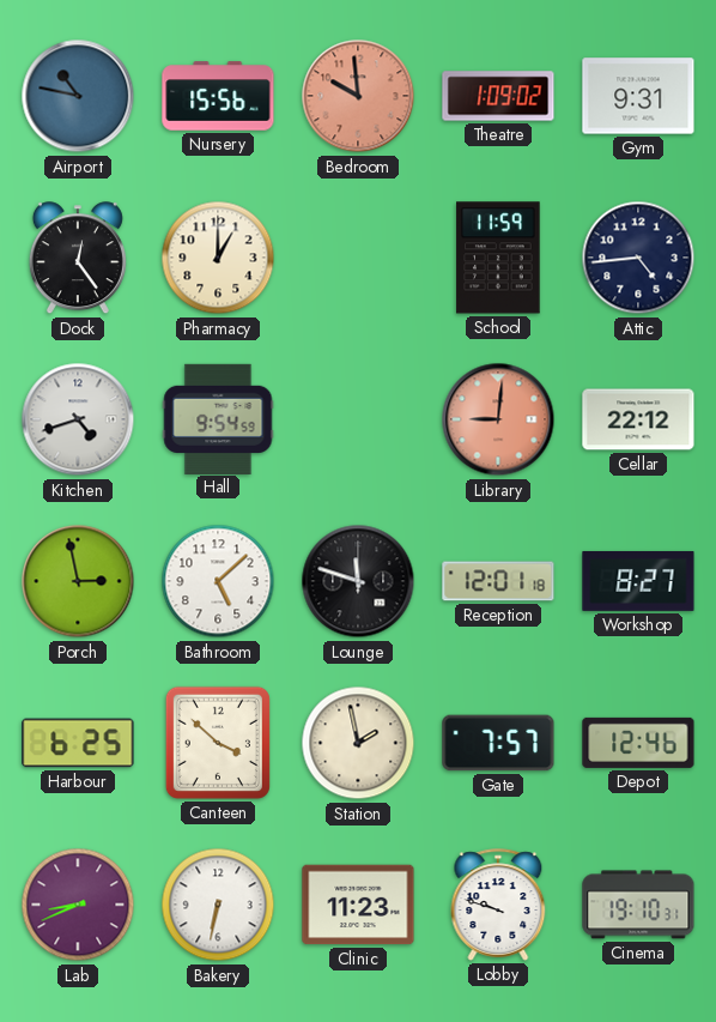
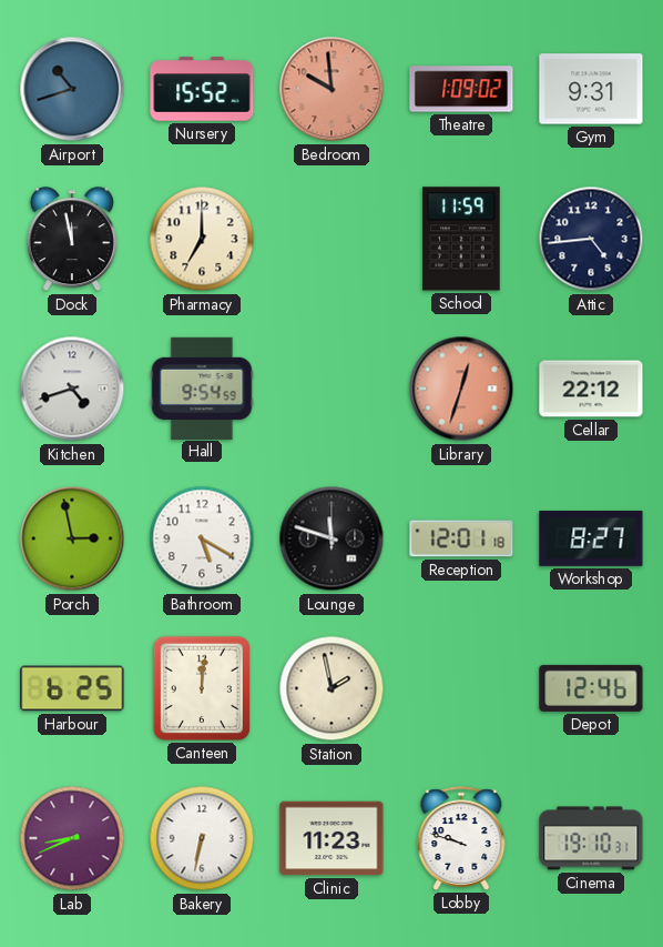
Airport: 10:47 -> 10:42
Nursery: 15:56 -> 15:52
Dock: 12:24 -> 11:58
Pharmacy: 1:00 -> 7:00
Library: 9:01 -> 12:33
Bathroom: 5:08 -> 5:20
Canteen: 3:52 -> 12:01
Gate: 7:57 -> none
